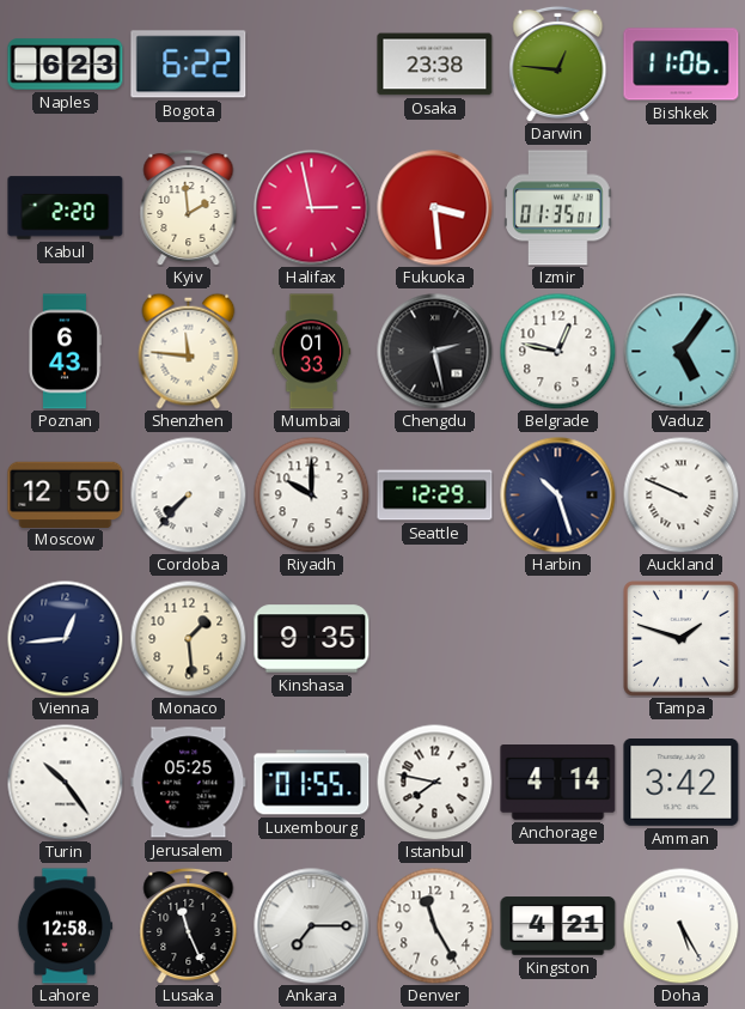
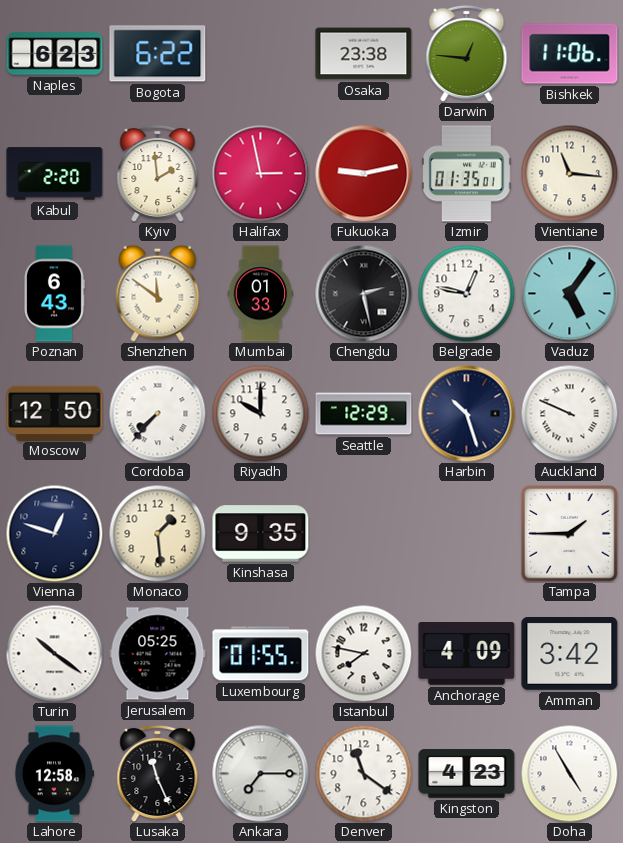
Fukuoka: 3:29 -> 9:13
Vientiane: none -> 11:16
Shenzhen: 11:46 -> 11:51
Vienna: 12:44 -> 12:48
Tampa: 1:48 -> 1:45
Turin: 10:24 -> 10:21
Anchorage: 4:14 -> 4:09
Denver: 11:25 -> 11:21
Kingston: 4:21 -> 4:23
Doha: 5:25 -> 4:55
